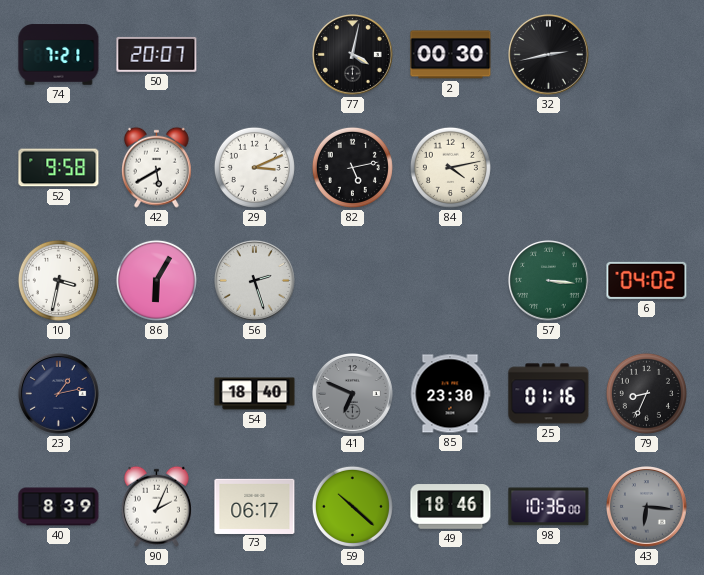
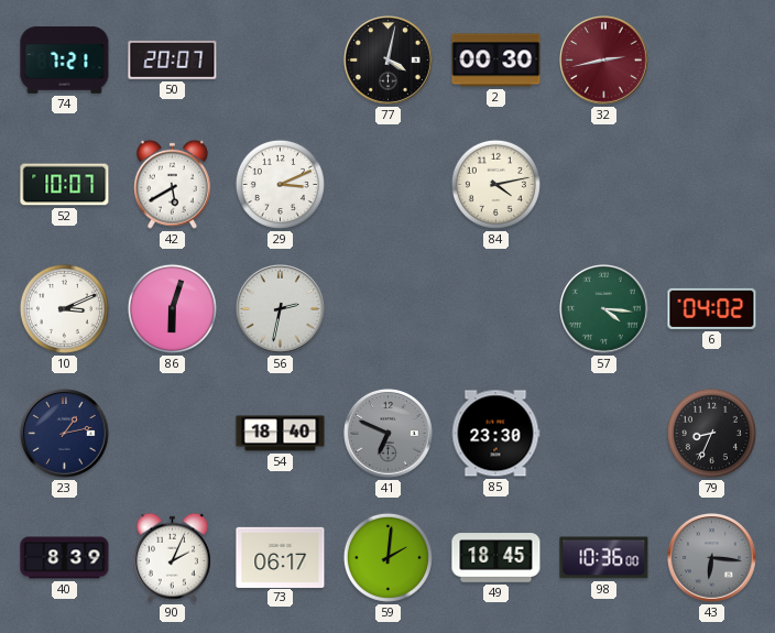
32 dial: black -> burgundy
52: 9:58 -> 10:07
82: 5:13 -> none
10: 3:32 -> 3:11
86: 6:05 -> 6:03
56: 2:27 -> 2:32
57: 3:16 -> 4:16
25: 01:16 -> none
59: 10:22 -> 2:01
49: 18:46 -> 18:45
